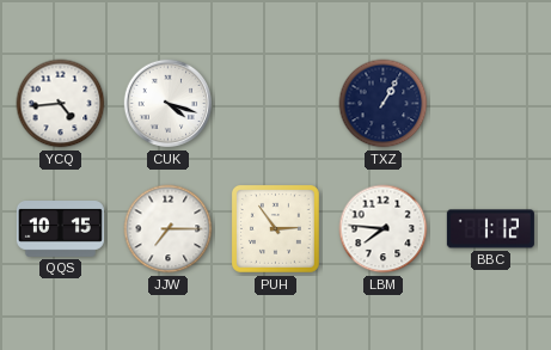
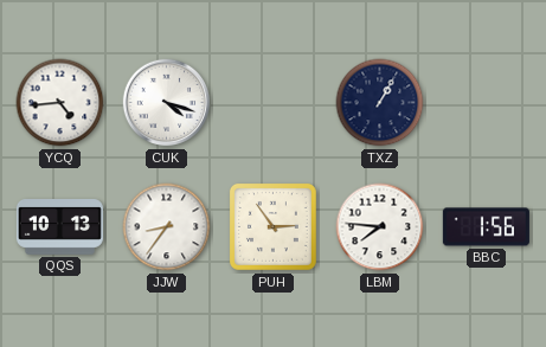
QQS: 10:15 -> 10:13
JJW: 7:15 -> 8:36
BBC: 1:12 -> 1:56
